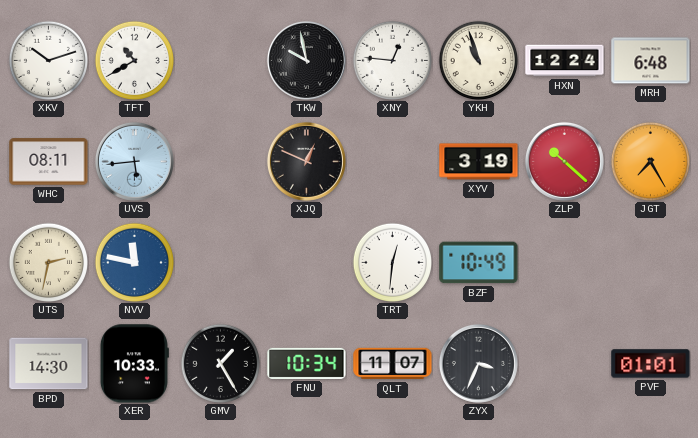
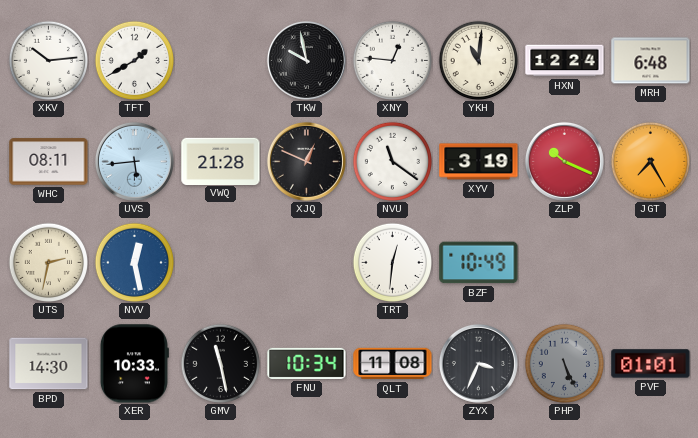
XKV: 10:12 -> 10:14
TFT: 10:40 -> 1:40
YKH: 10:57 -> 11:01
VWQ: none -> 21:28
NVU: none -> 11:21
ZLP: 10:22 -> 10:19
NVV: 11:47 -> 12:28
GMV: 1:25 -> 11:28
QLT: 11:07 -> 11:08
PHP: none -> 5:26
